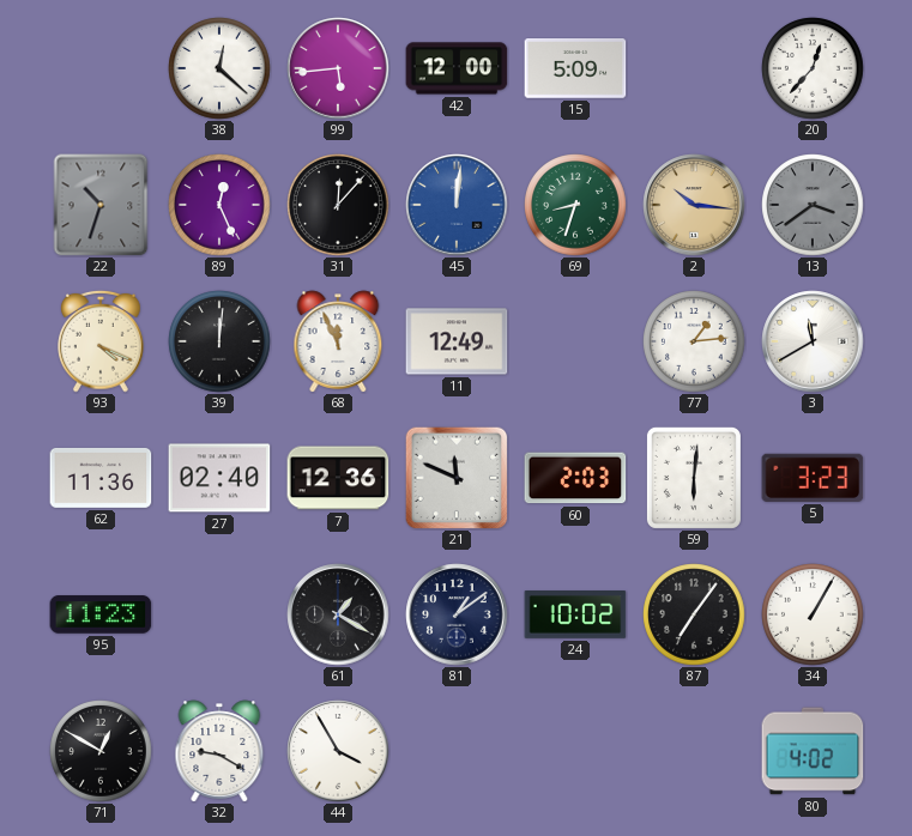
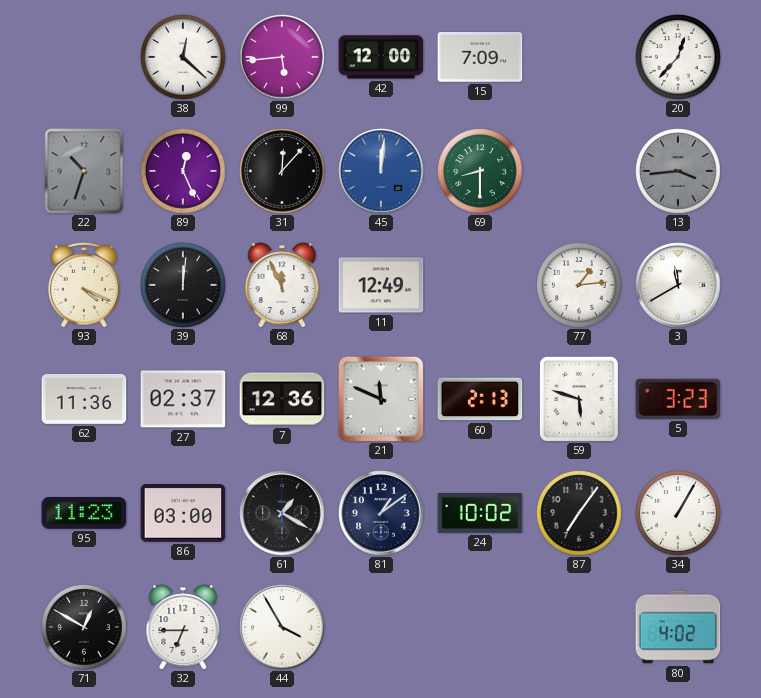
15: 5:09 -> 7:09
69: 8:33 -> 8:30
2: 10:16 -> none
13: 3:39 -> 3:44
27: 02:40 -> 02:37
60: 2:03 -> 2:13
59: 6:01 -> 5:48
86: none -> 03:00
32: 9:20 -> 6:45
